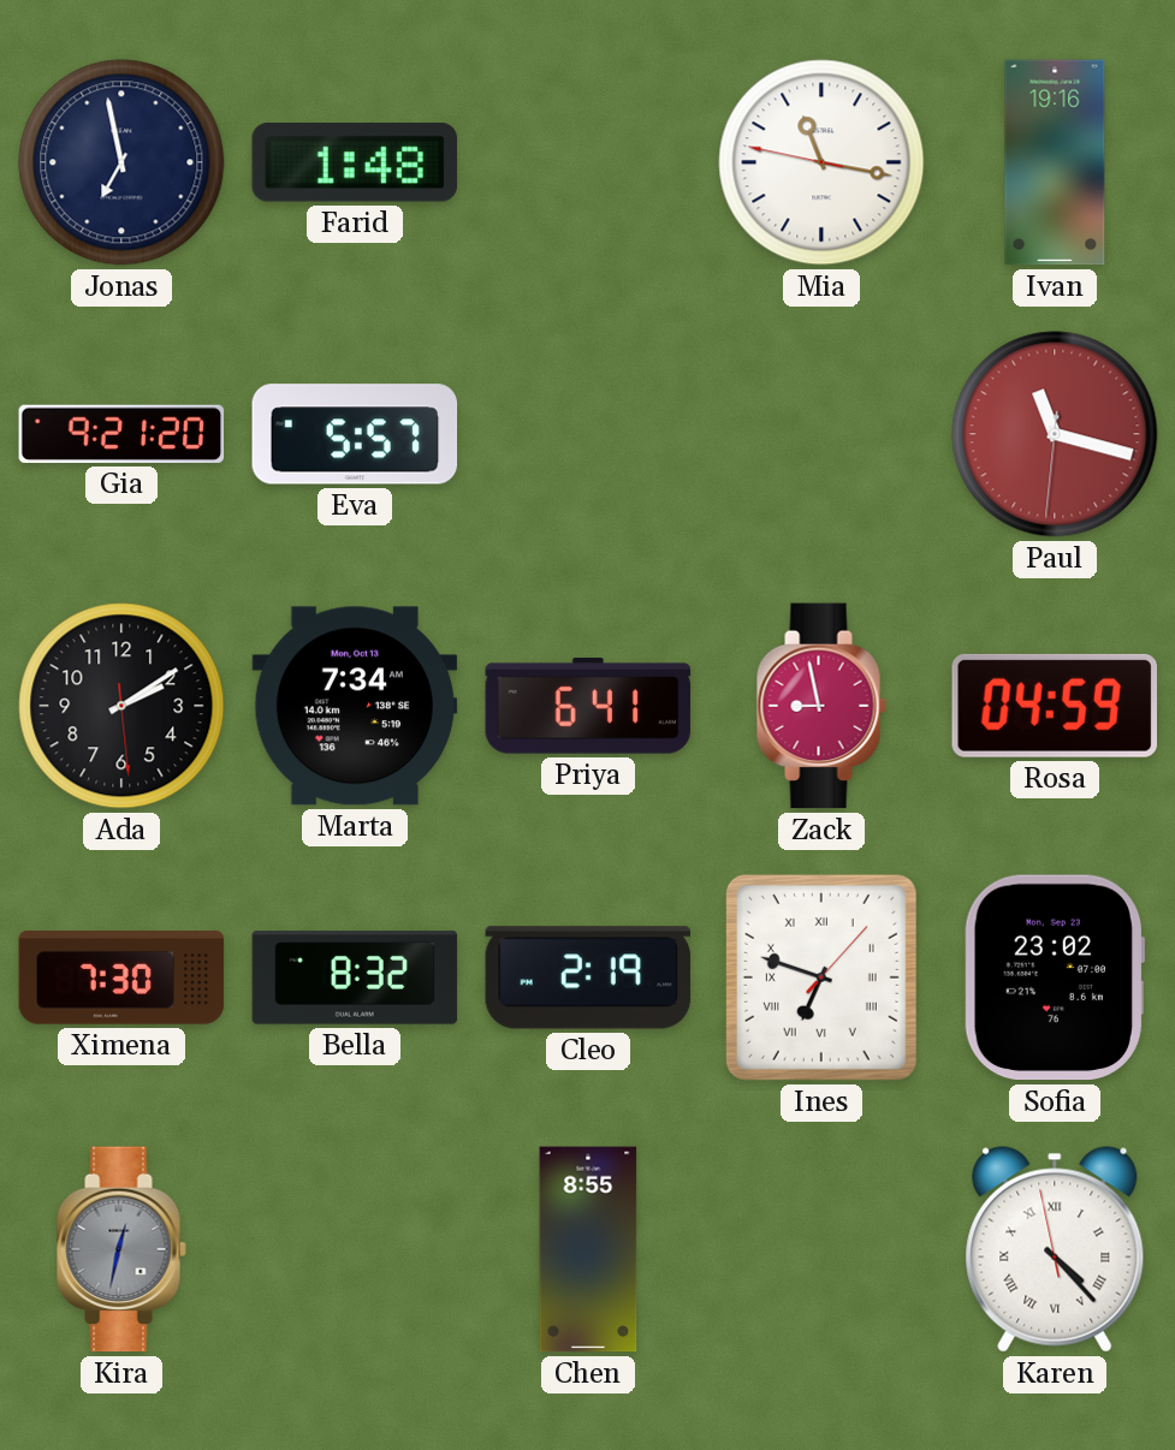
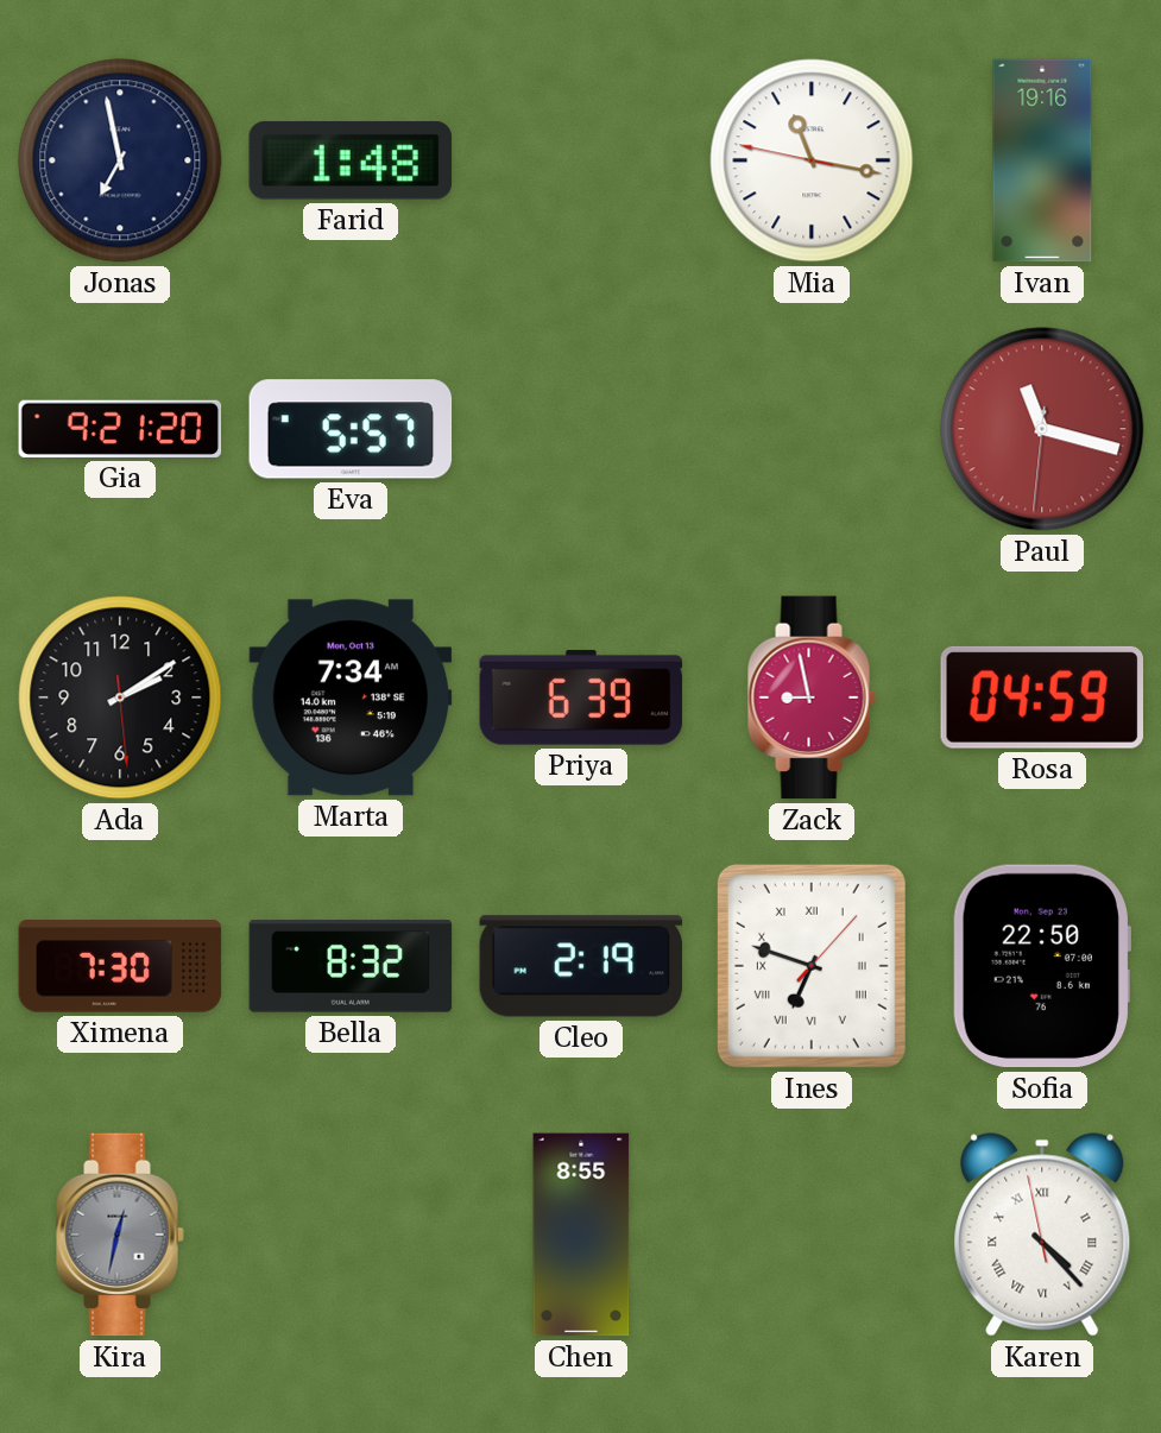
Priya: 6:41 -> 6:39
Sofia: 23:02 -> 22:50
